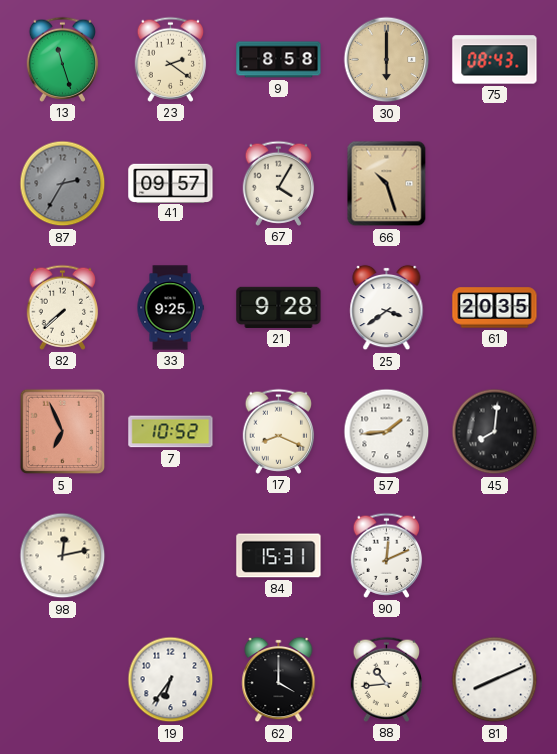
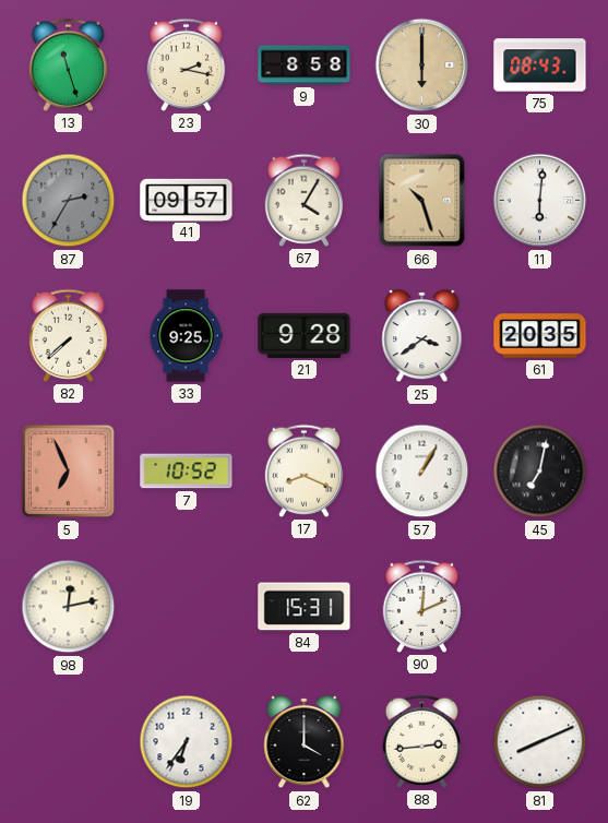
23: 2:21 -> 2:17
11: none -> 6:01
57: 1:44 -> 1:05
45: 8:01 -> 7:02
88: 10:44 -> 2:44
